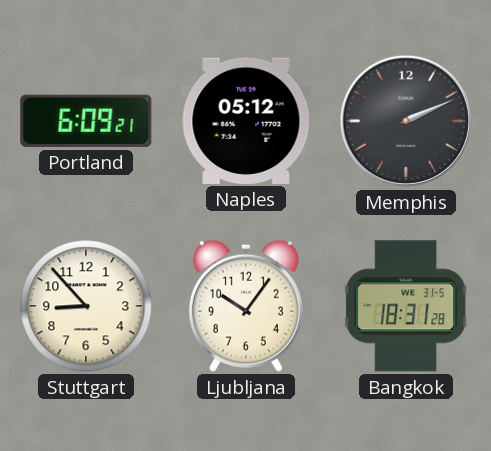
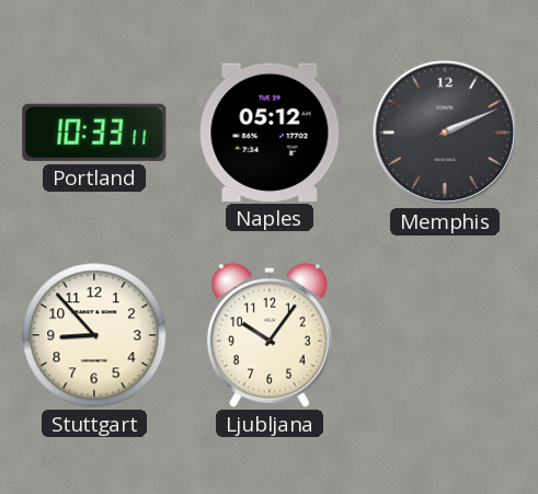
Portland: 6:09 -> 10:33
Bangkok: 18:31 -> none
